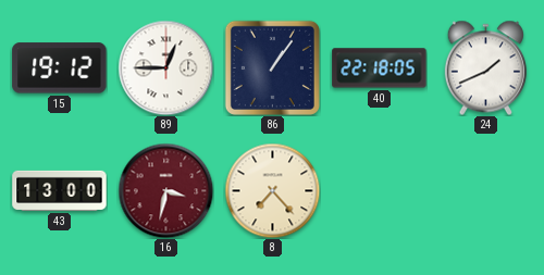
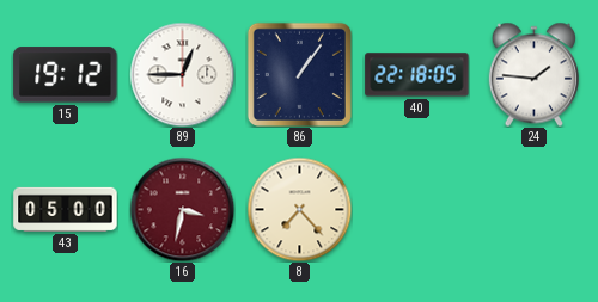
24: 1:41 -> 1:46
43: 13:00 -> 05:00
